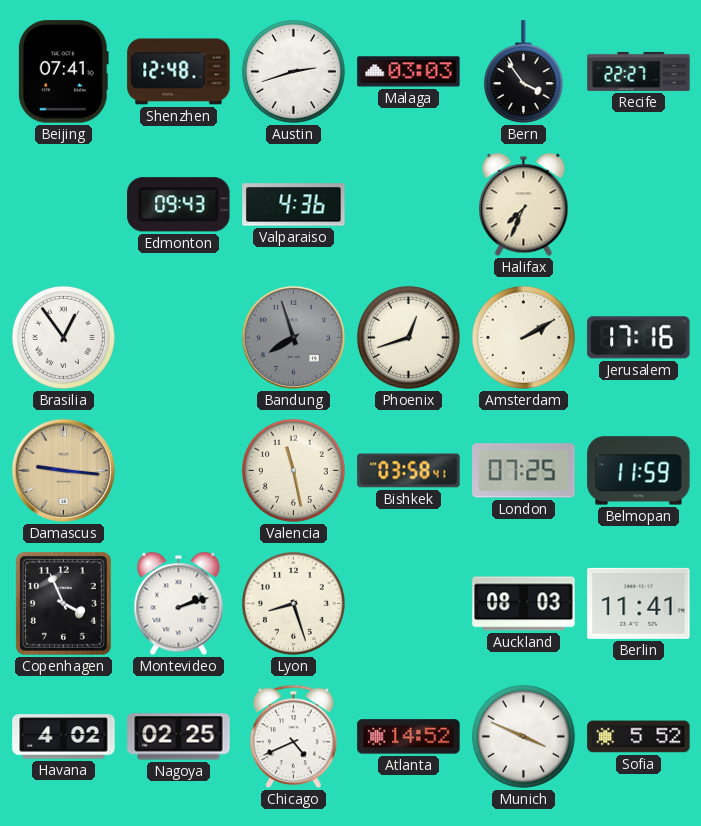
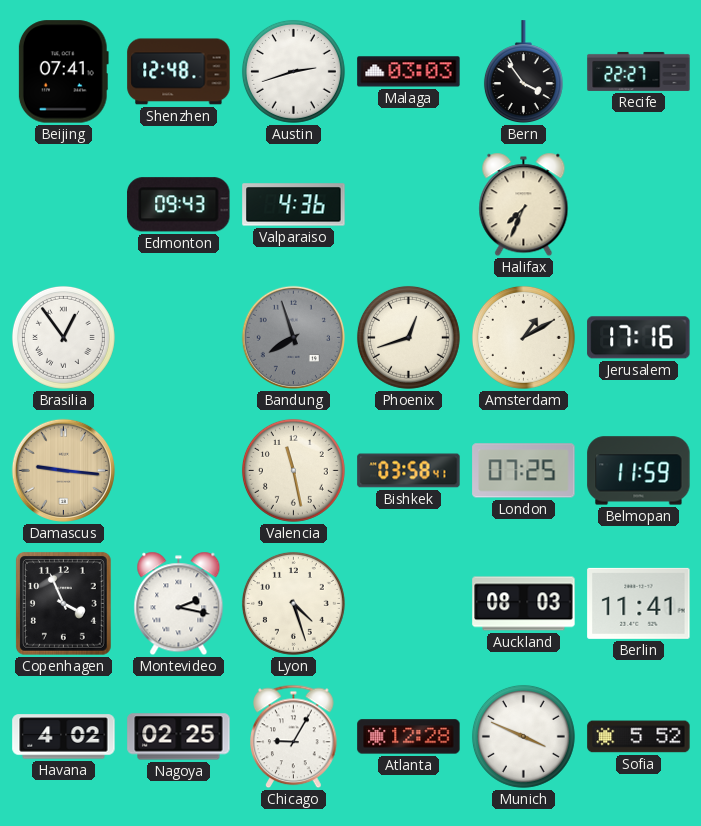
Amsterdam: 2:10 -> 1:10
Montevideo: 2:12 -> 2:17
Lyon: 8:27 -> 4:27
Chicago: 4:41 -> 9:05
Atlanta: 14:52 -> 12:28
